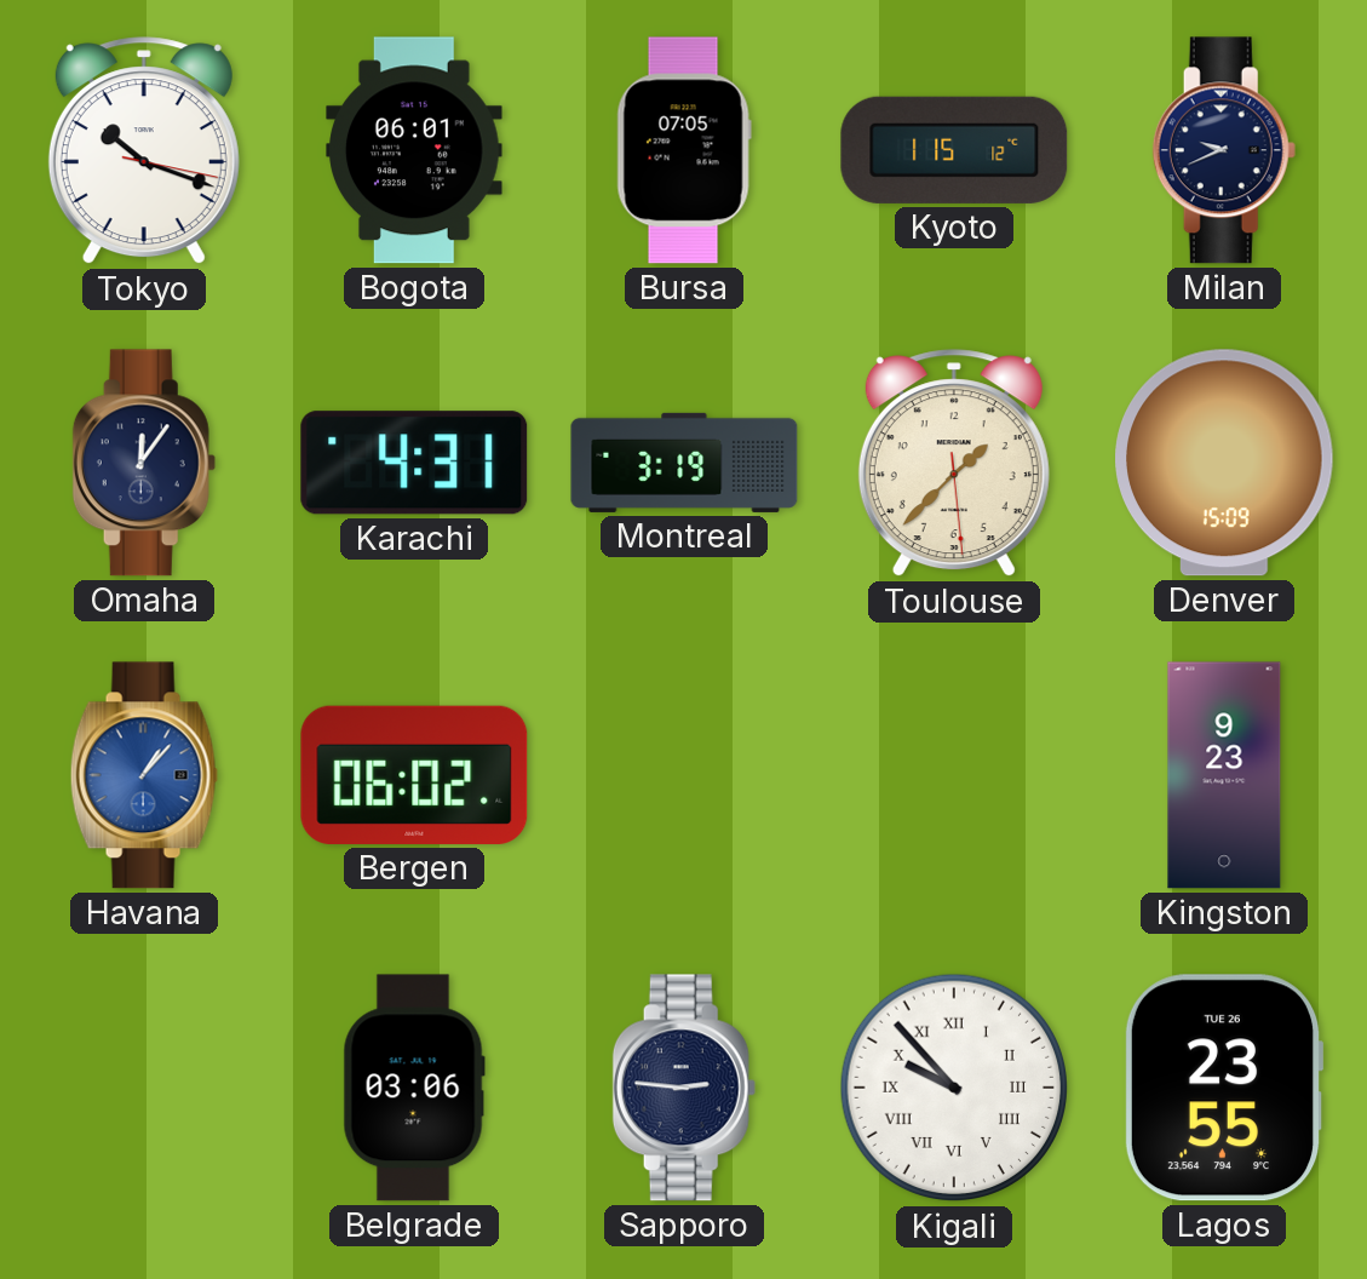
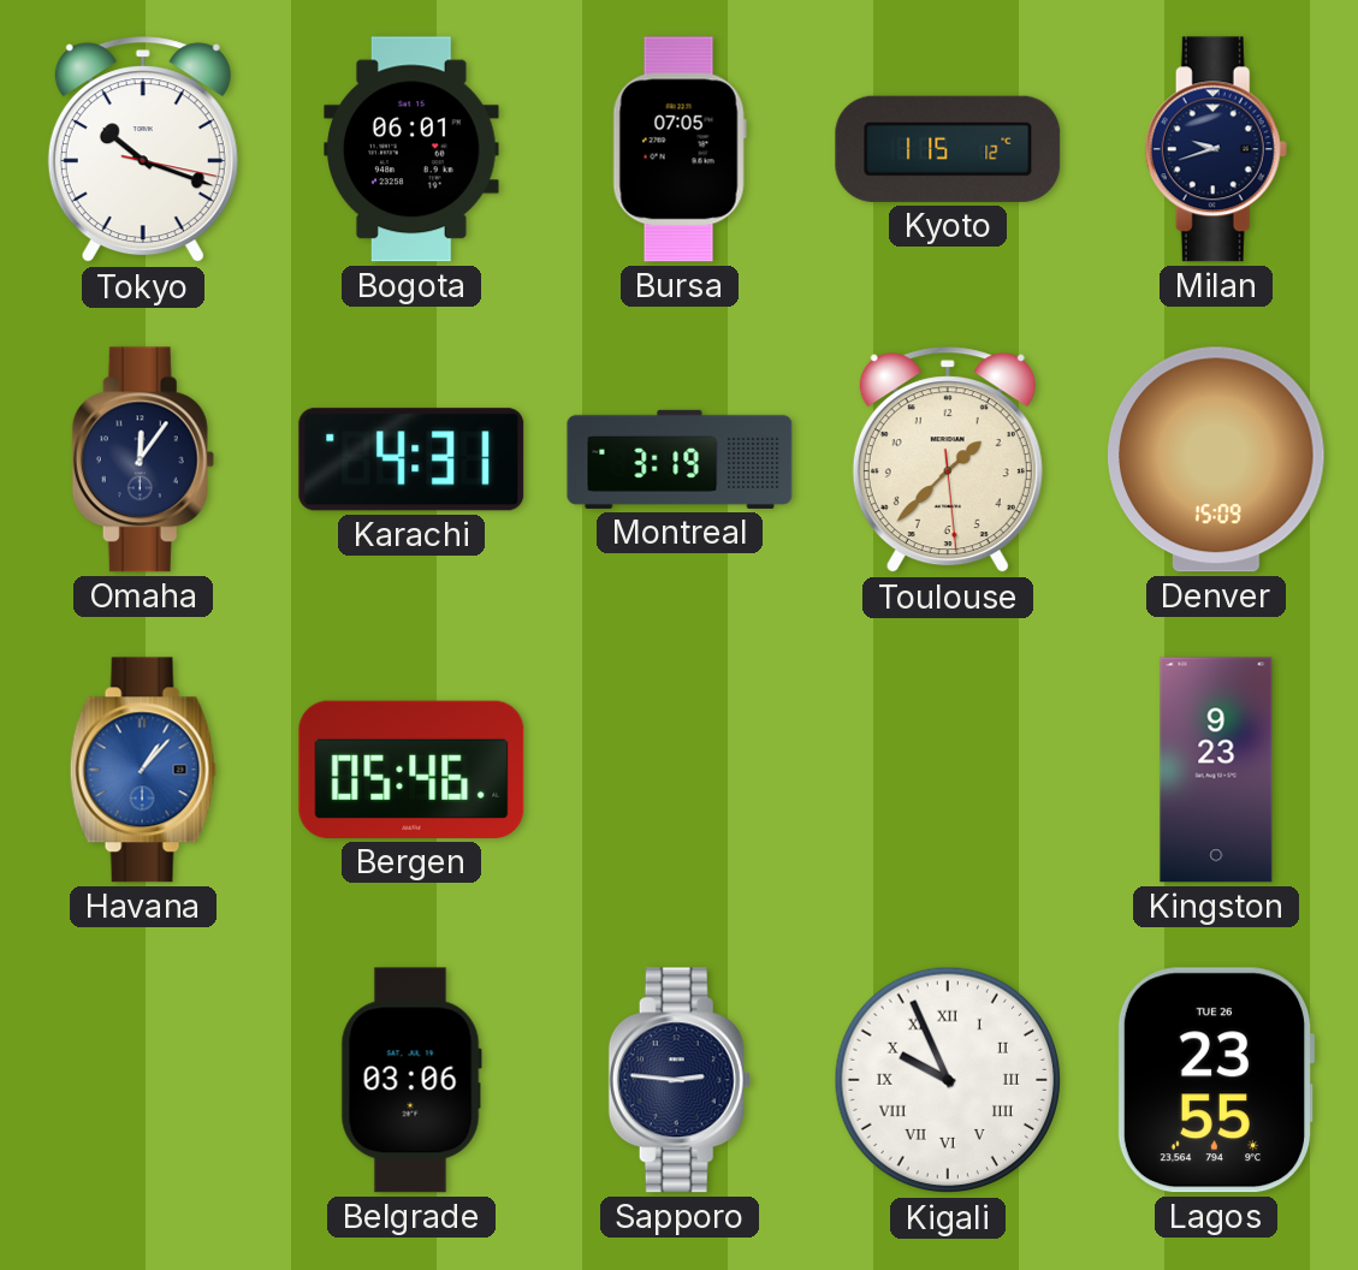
Milan: 9:41 -> 9:42
Bergen: 06:02 -> 05:46
Kigali: 9:53 -> 9:56
